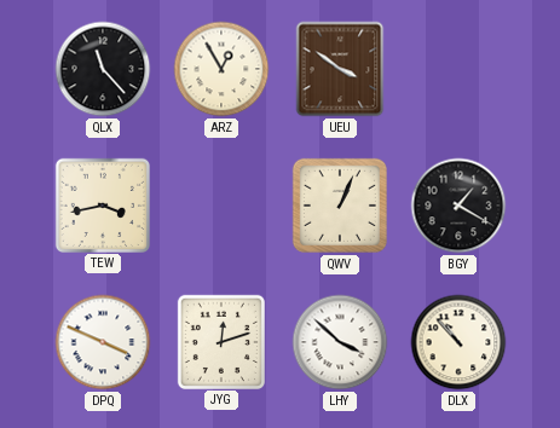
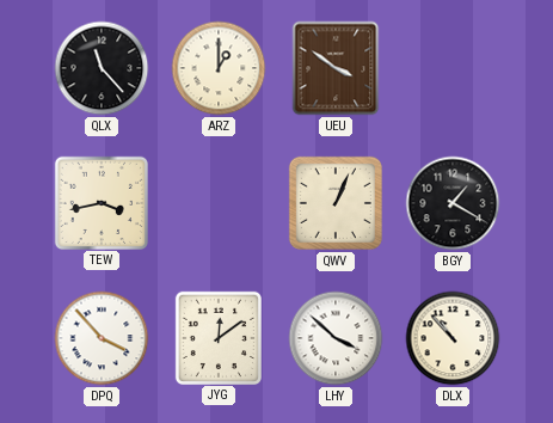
ARZ: 12:55 -> 1:00
DPQ: 3:49 -> 3:53
JYG: 12:12 -> 12:09
